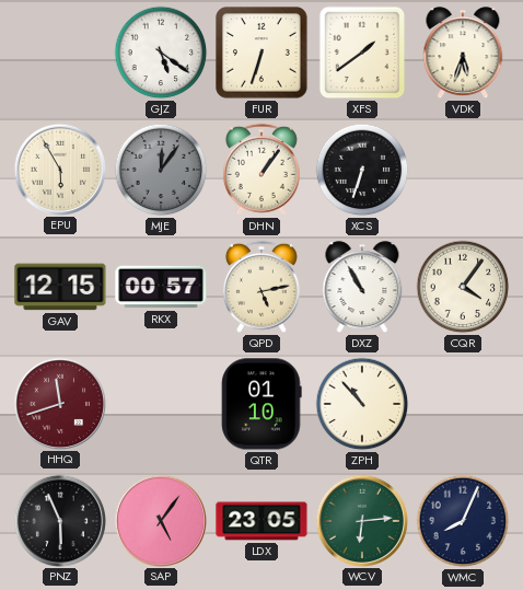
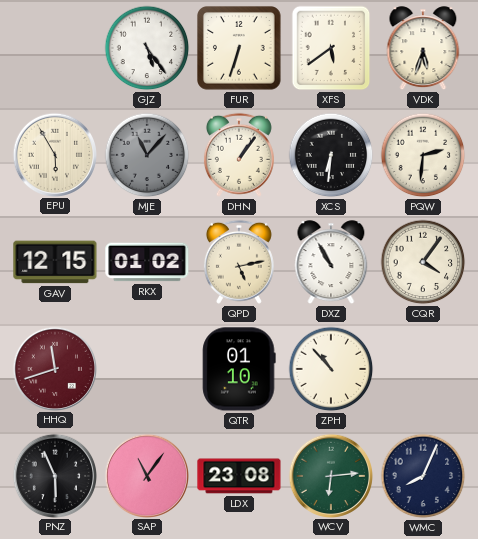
GJZ: 5:21 -> 5:24
XFS: 1:39 -> 5:39
MJE: 12:06 -> 11:07
XCS: 6:33 -> 6:31
PQW: none -> 2:31
RKX: 00:57 -> 01:02
SAP: 5:06 -> 11:06
LDX: 23:05 -> 23:08
